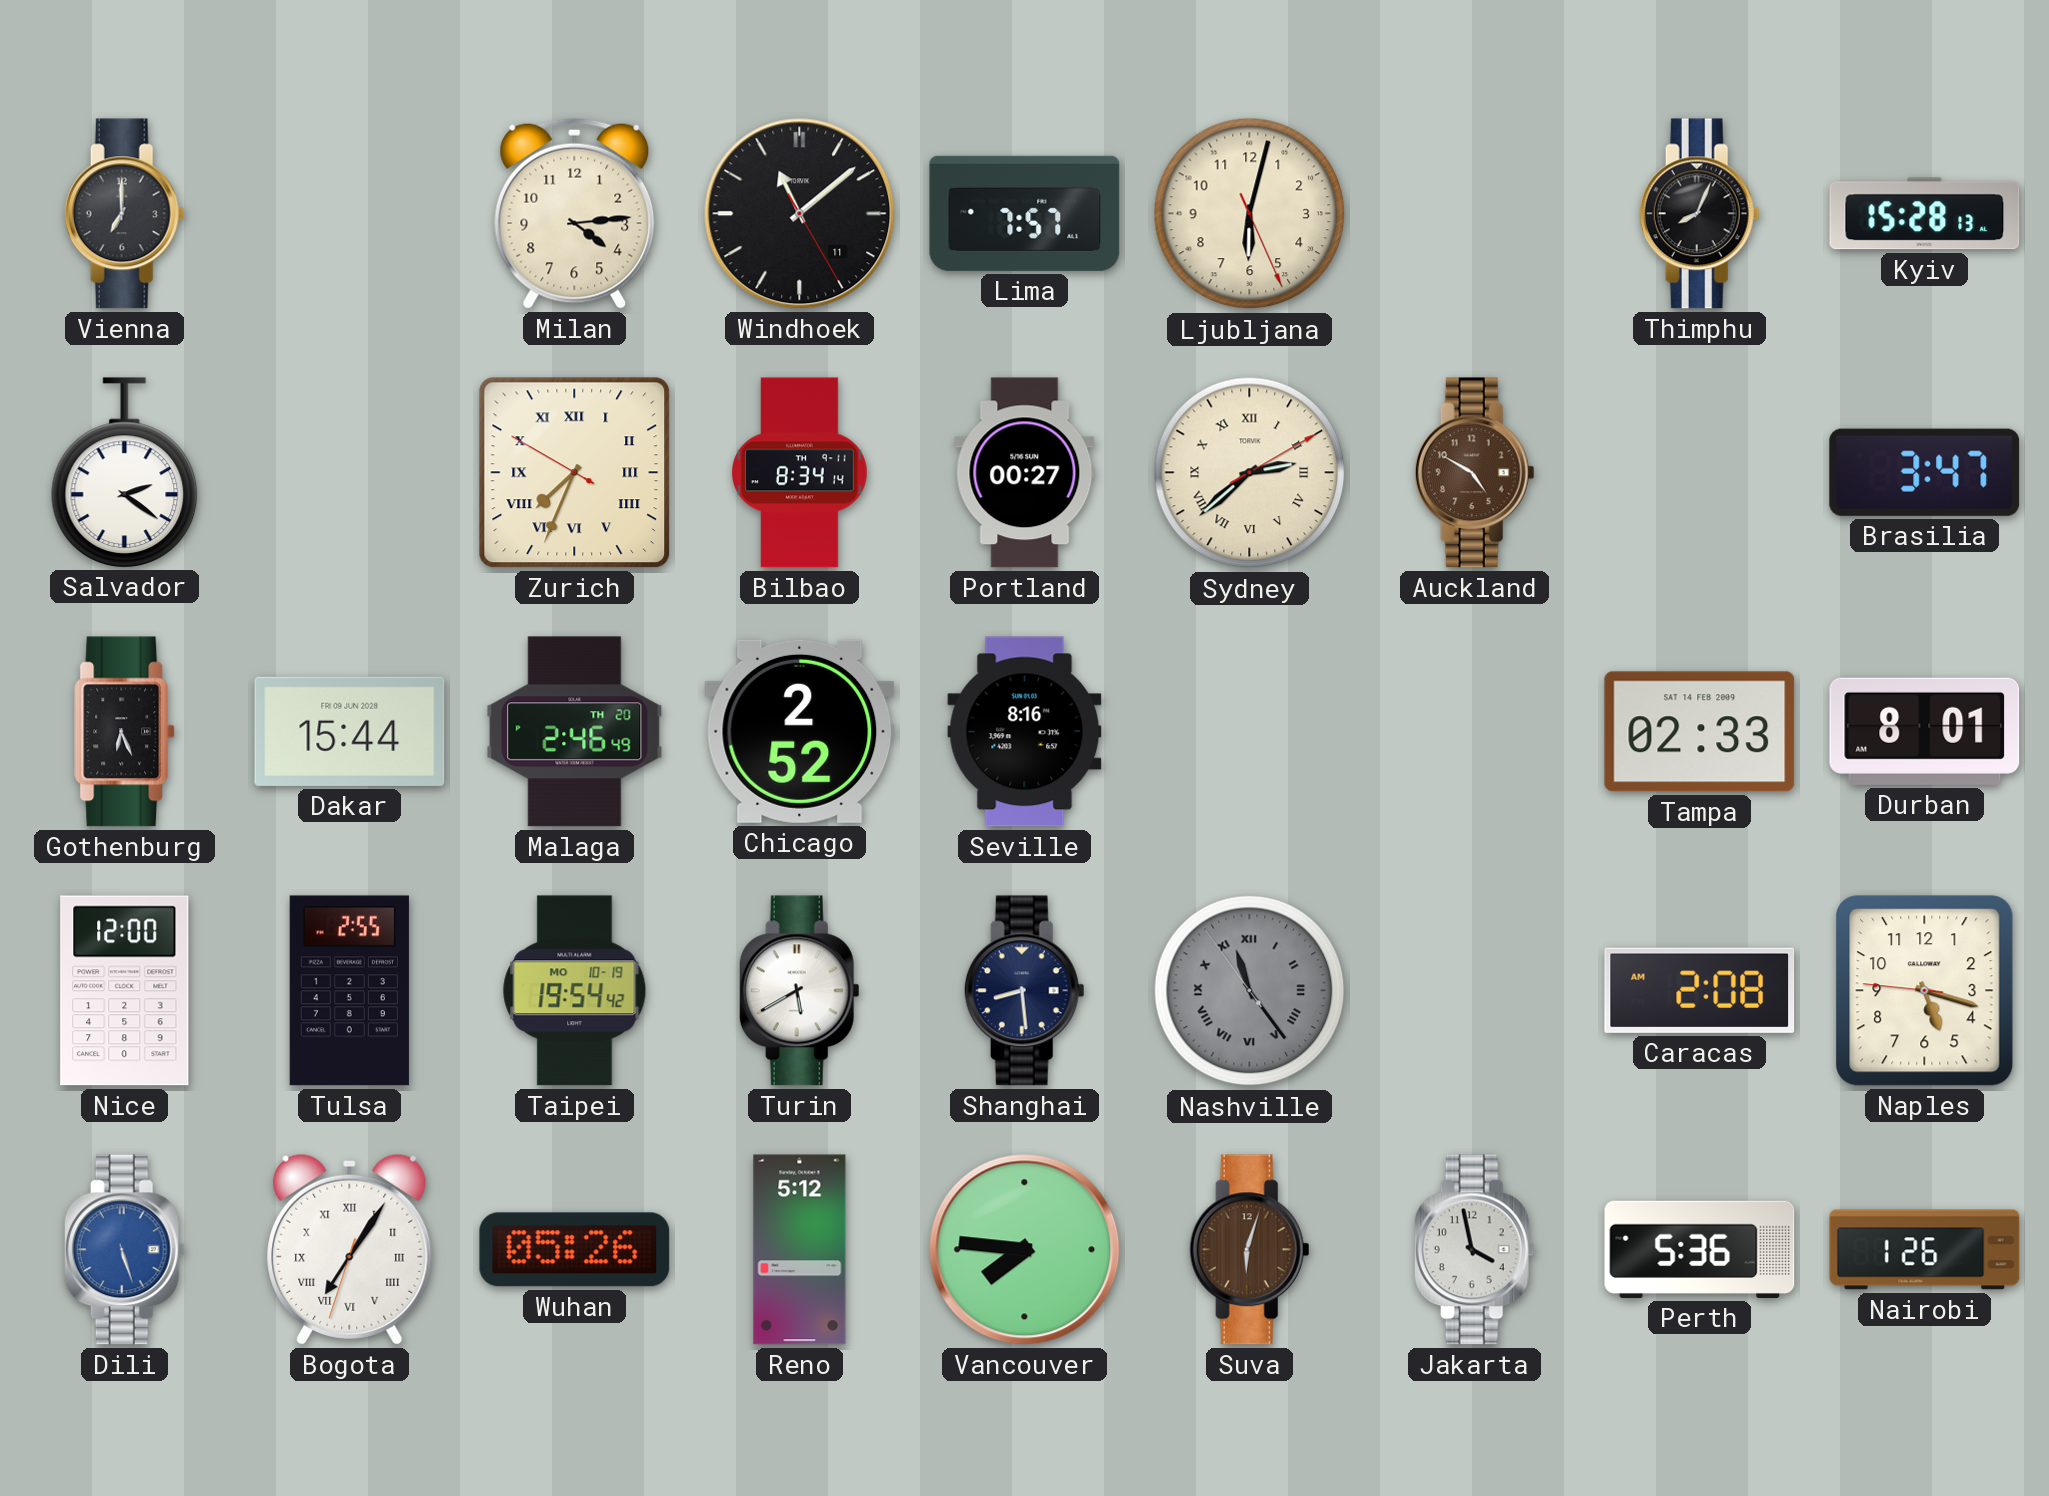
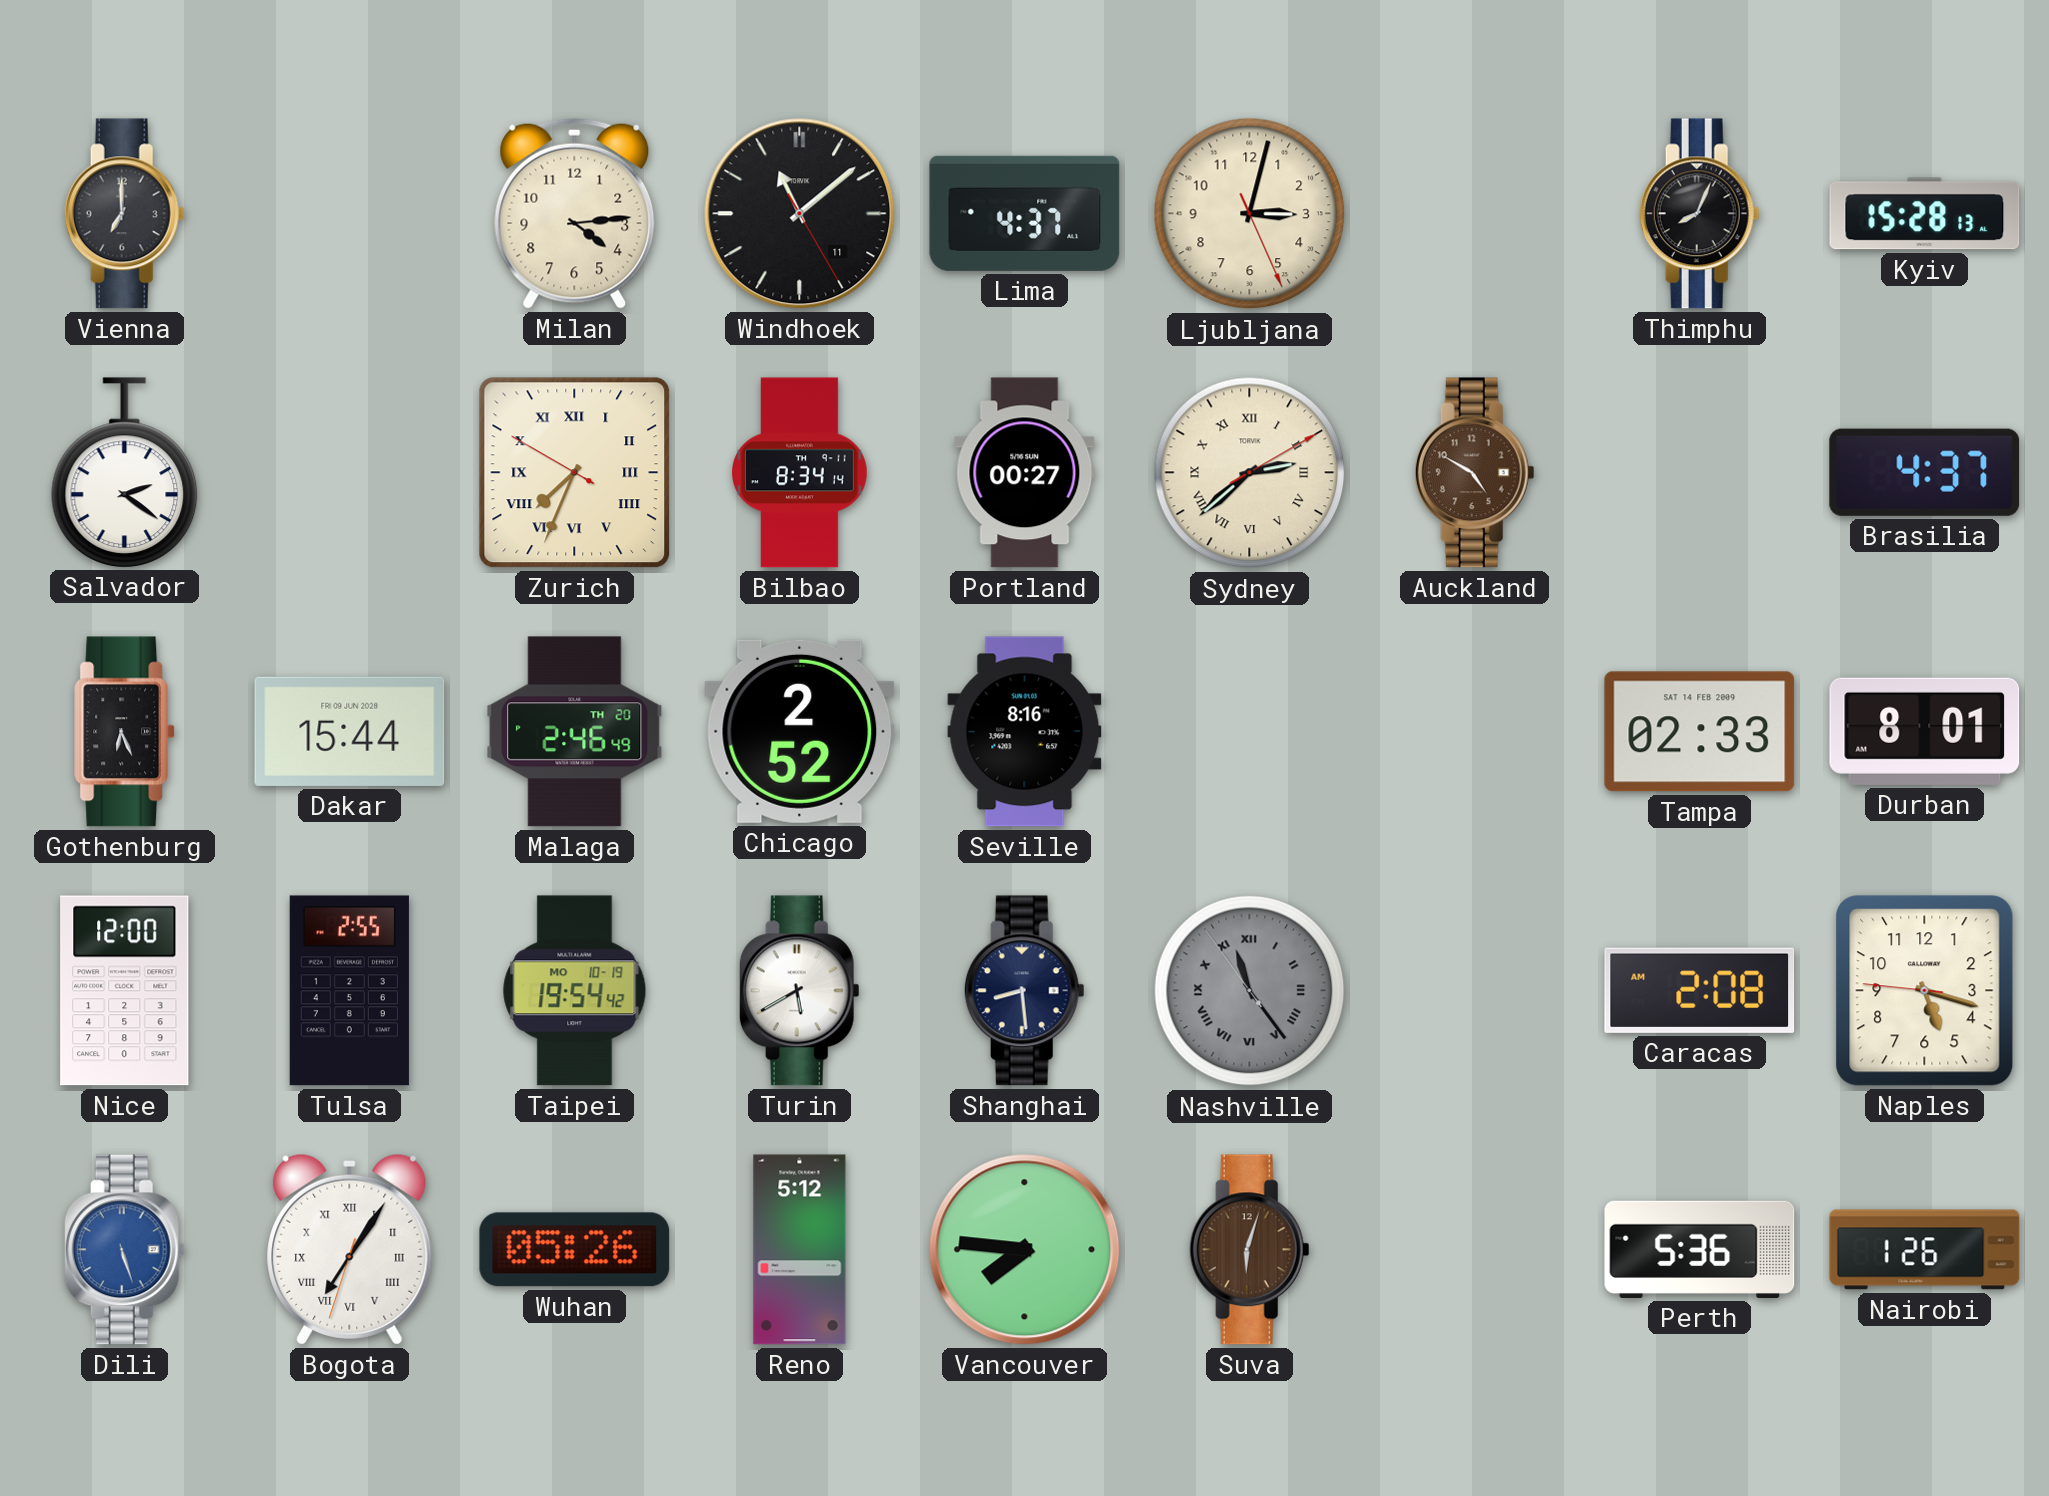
Lima: 7:57 -> 4:37
Ljubljana: 6:02 -> 3:02
Brasilia: 3:47 -> 4:37
Jakarta: 3:58 -> none
